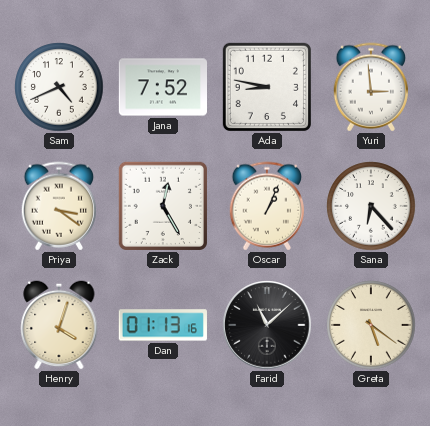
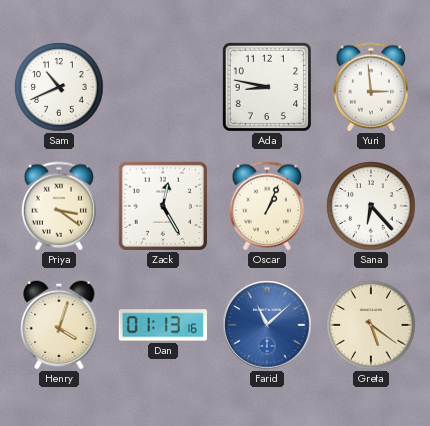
Sam: 4:41 -> 10:41
Jana: 7:52 -> none
Farid dial: black -> blue
